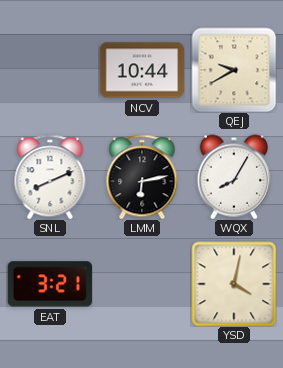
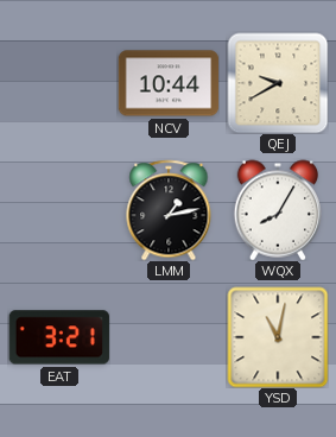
SNL: 8:11 -> none
LMM: 6:13 -> 1:13
YSD: 4:02 -> 11:02
